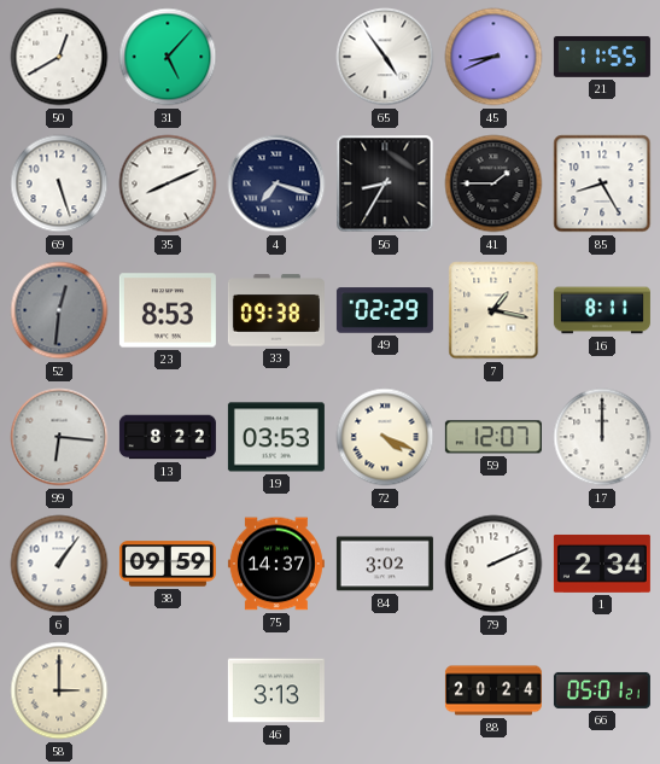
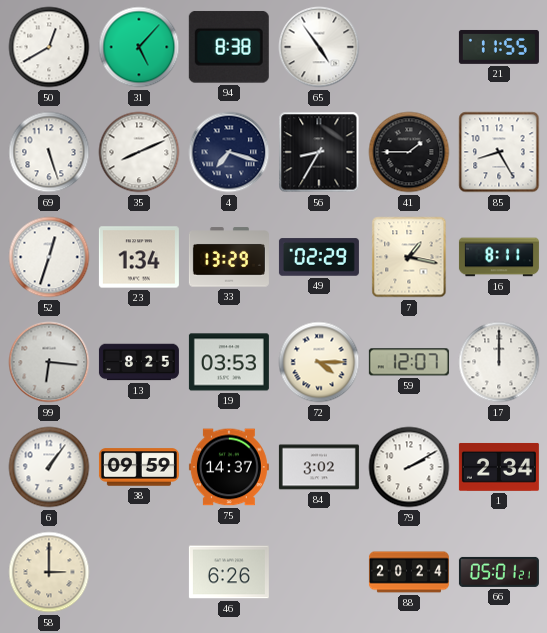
94: none -> 8:38
45: 8:41 -> none
52: 12:31 -> 12:33
52 dial: grey -> white
23: 8:53 -> 1:34
33: 09:38 -> 13:29
13: 8:22 -> 8:25
72: 4:19 -> 4:15
79: 2:11 -> 2:10
46: 3:13 -> 6:26
